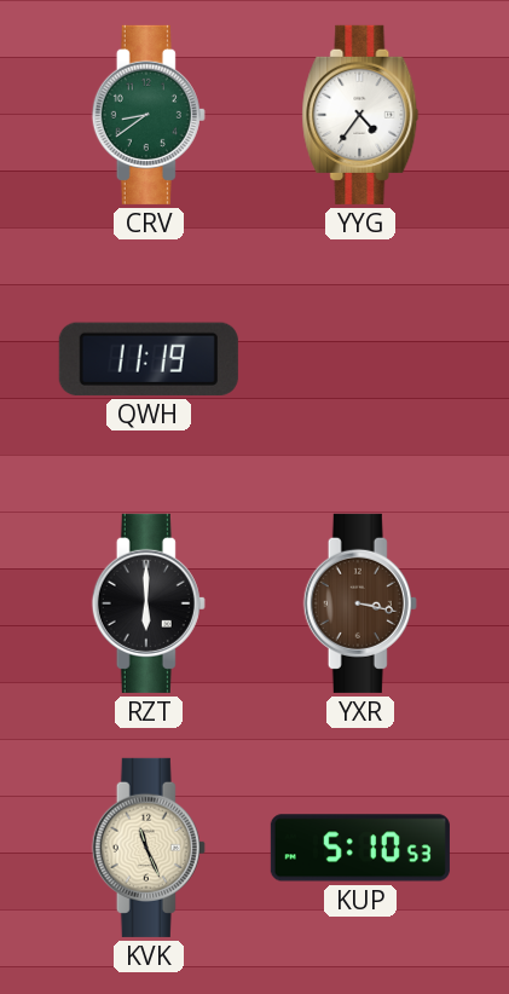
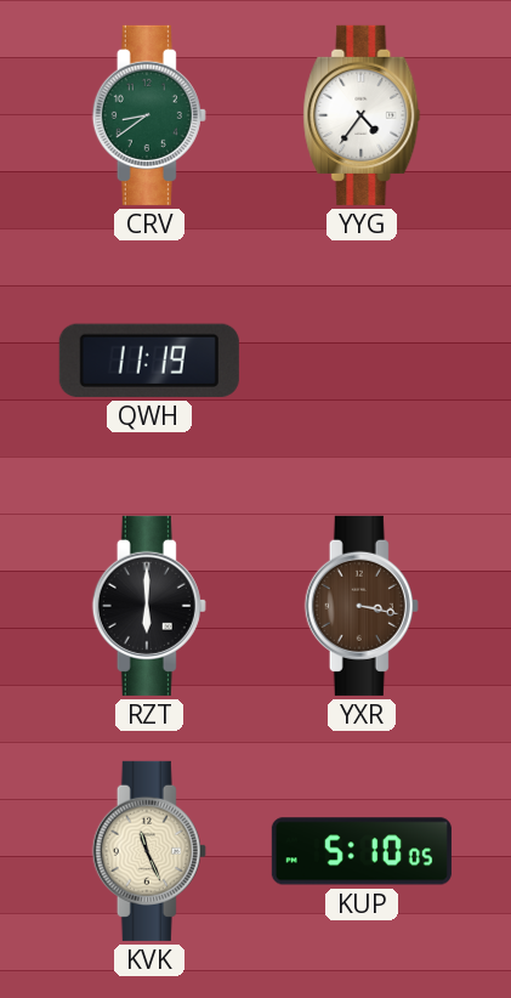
KUP: 5:10:53 -> 5:10:05
